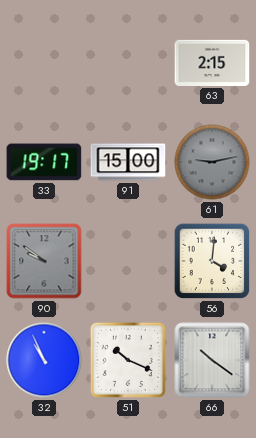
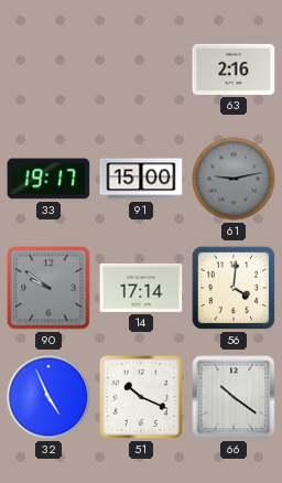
63: 2:15 -> 2:16
14: none -> 17:14
32: 10:56 -> 4:56
